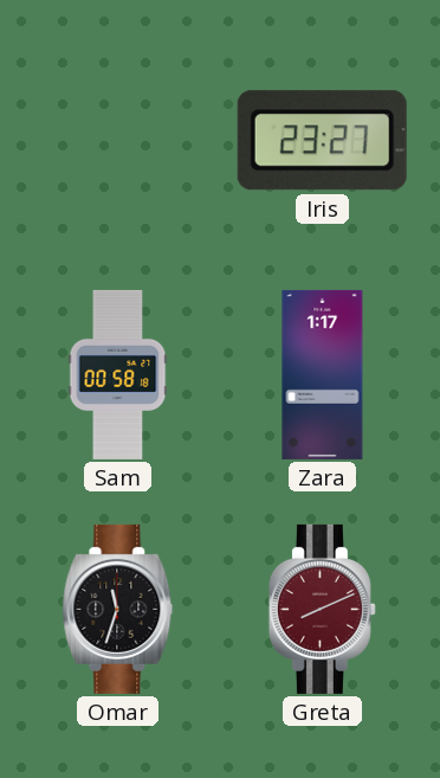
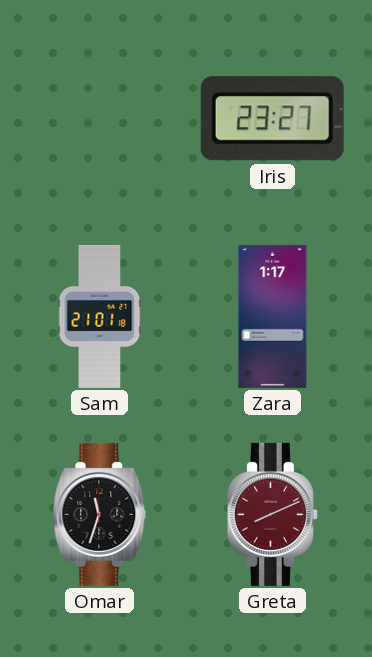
Sam: 00:58 -> 21:01
